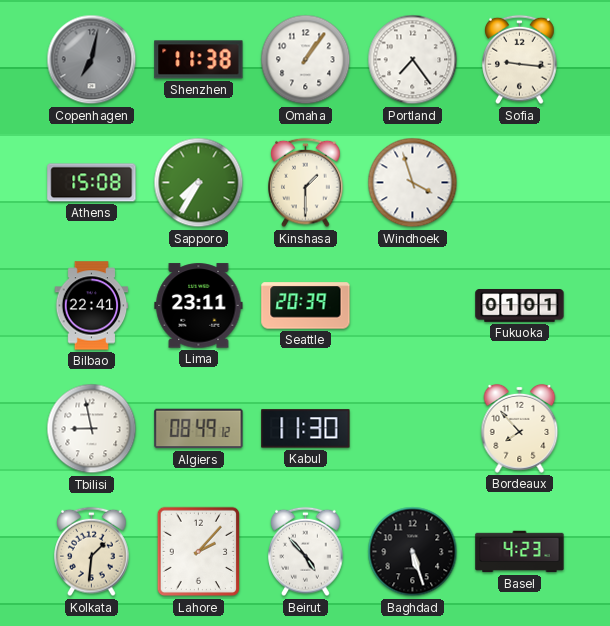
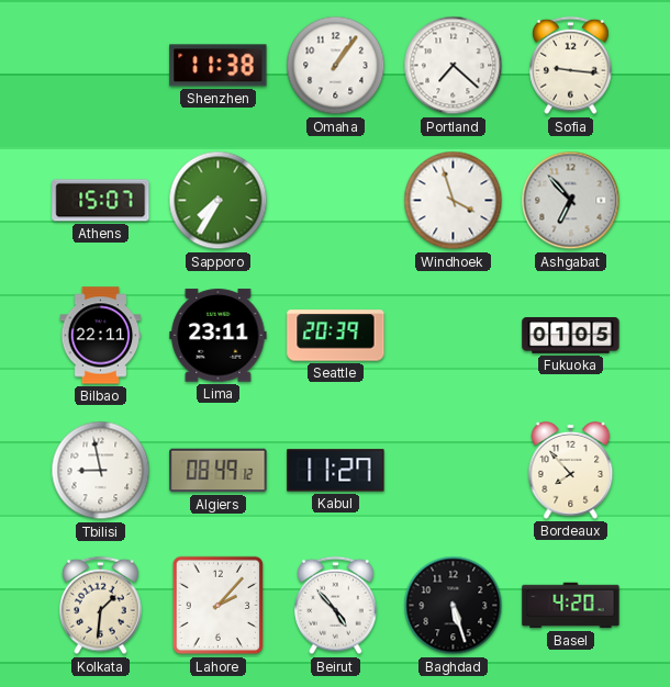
Copenhagen: 7:02 -> none
Portland: 7:24 -> 7:22
Athens: 15:08 -> 15:07
Kinshasa: 1:30 -> none
Ashgabat: none -> 6:53
Bilbao: 22:41 -> 22:11
Fukuoka: 01:01 -> 01:05
Kabul: 11:30 -> 11:27
Basel: 4:23 -> 4:20
